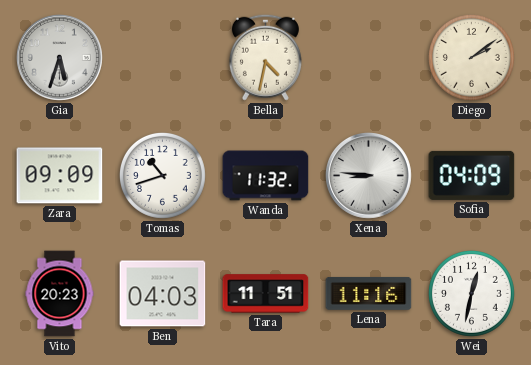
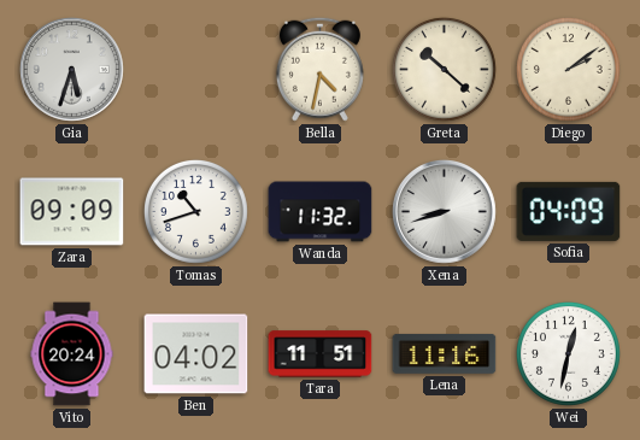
Greta: none -> 10:22
Xena: 8:46 -> 8:42
Vito: 20:23 -> 20:24
Ben: 04:03 -> 04:02
